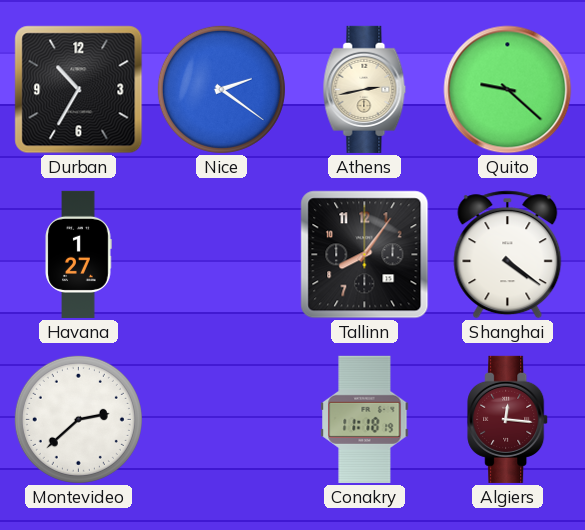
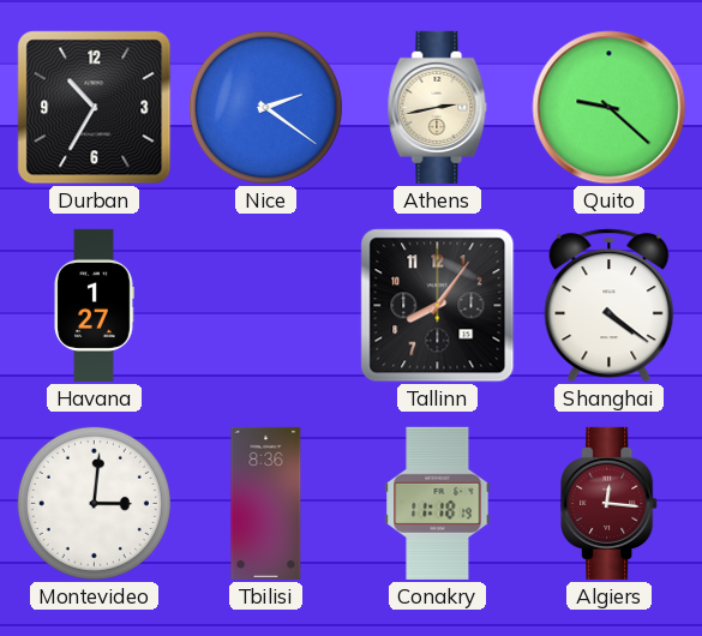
Montevideo: 2:38 -> 3:01
Tbilisi: none -> 8:36
